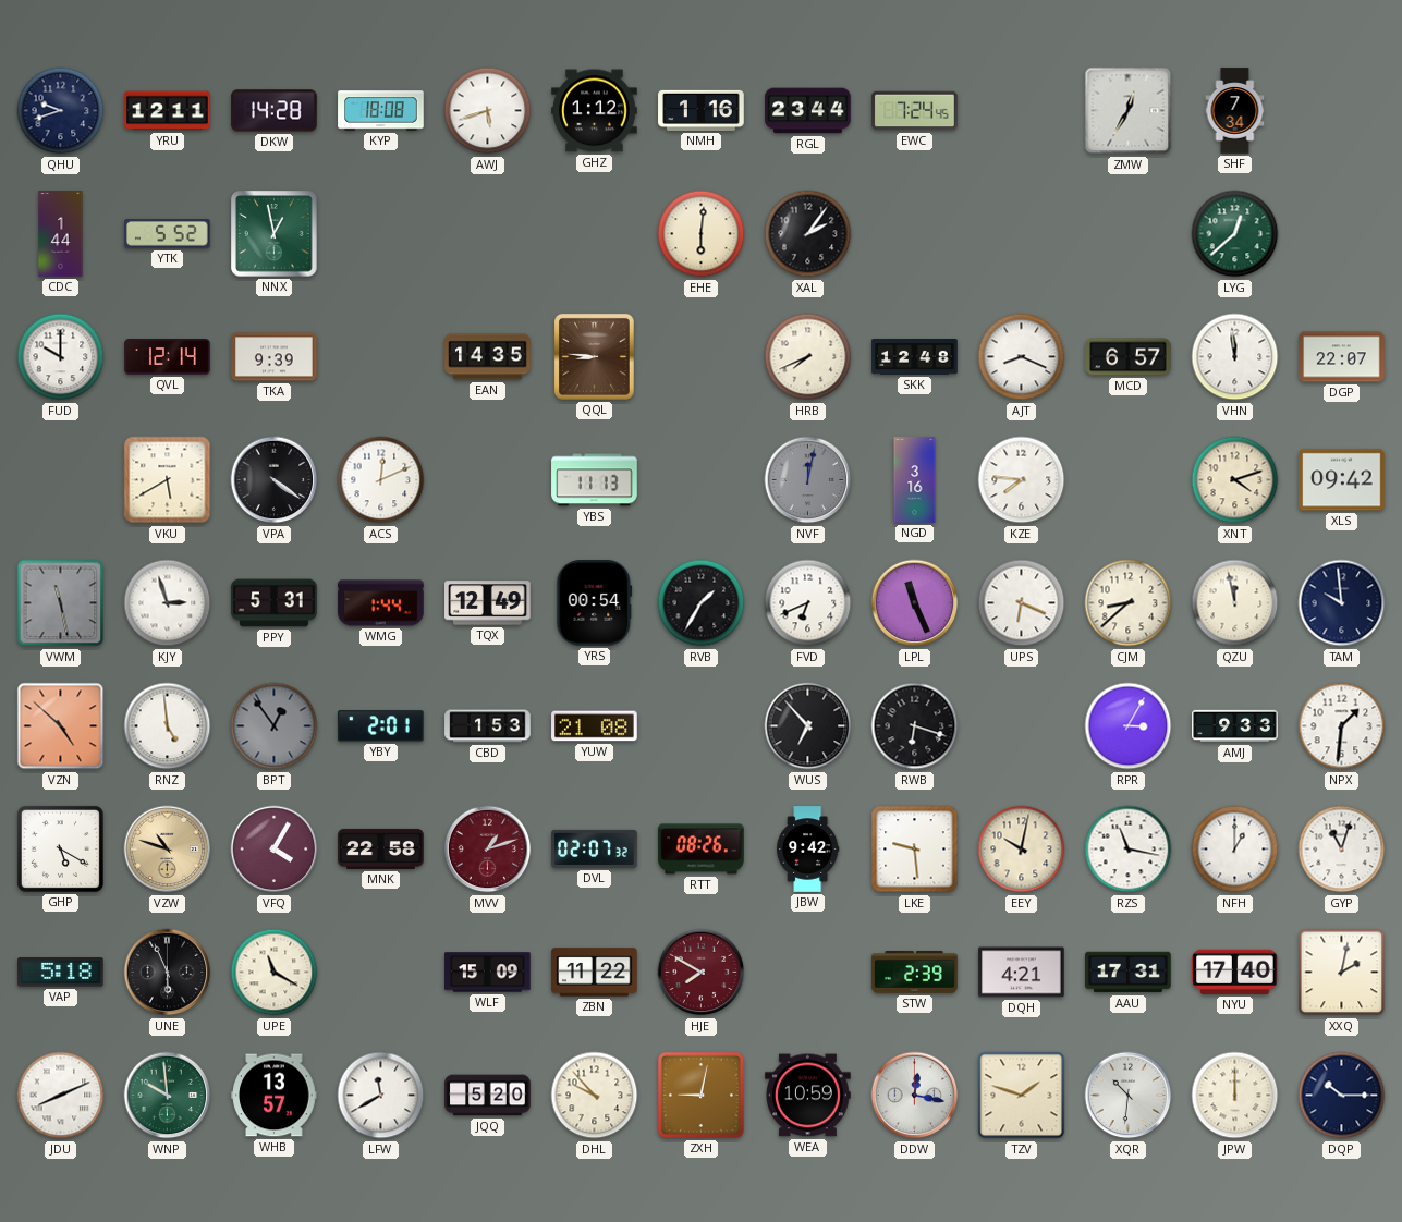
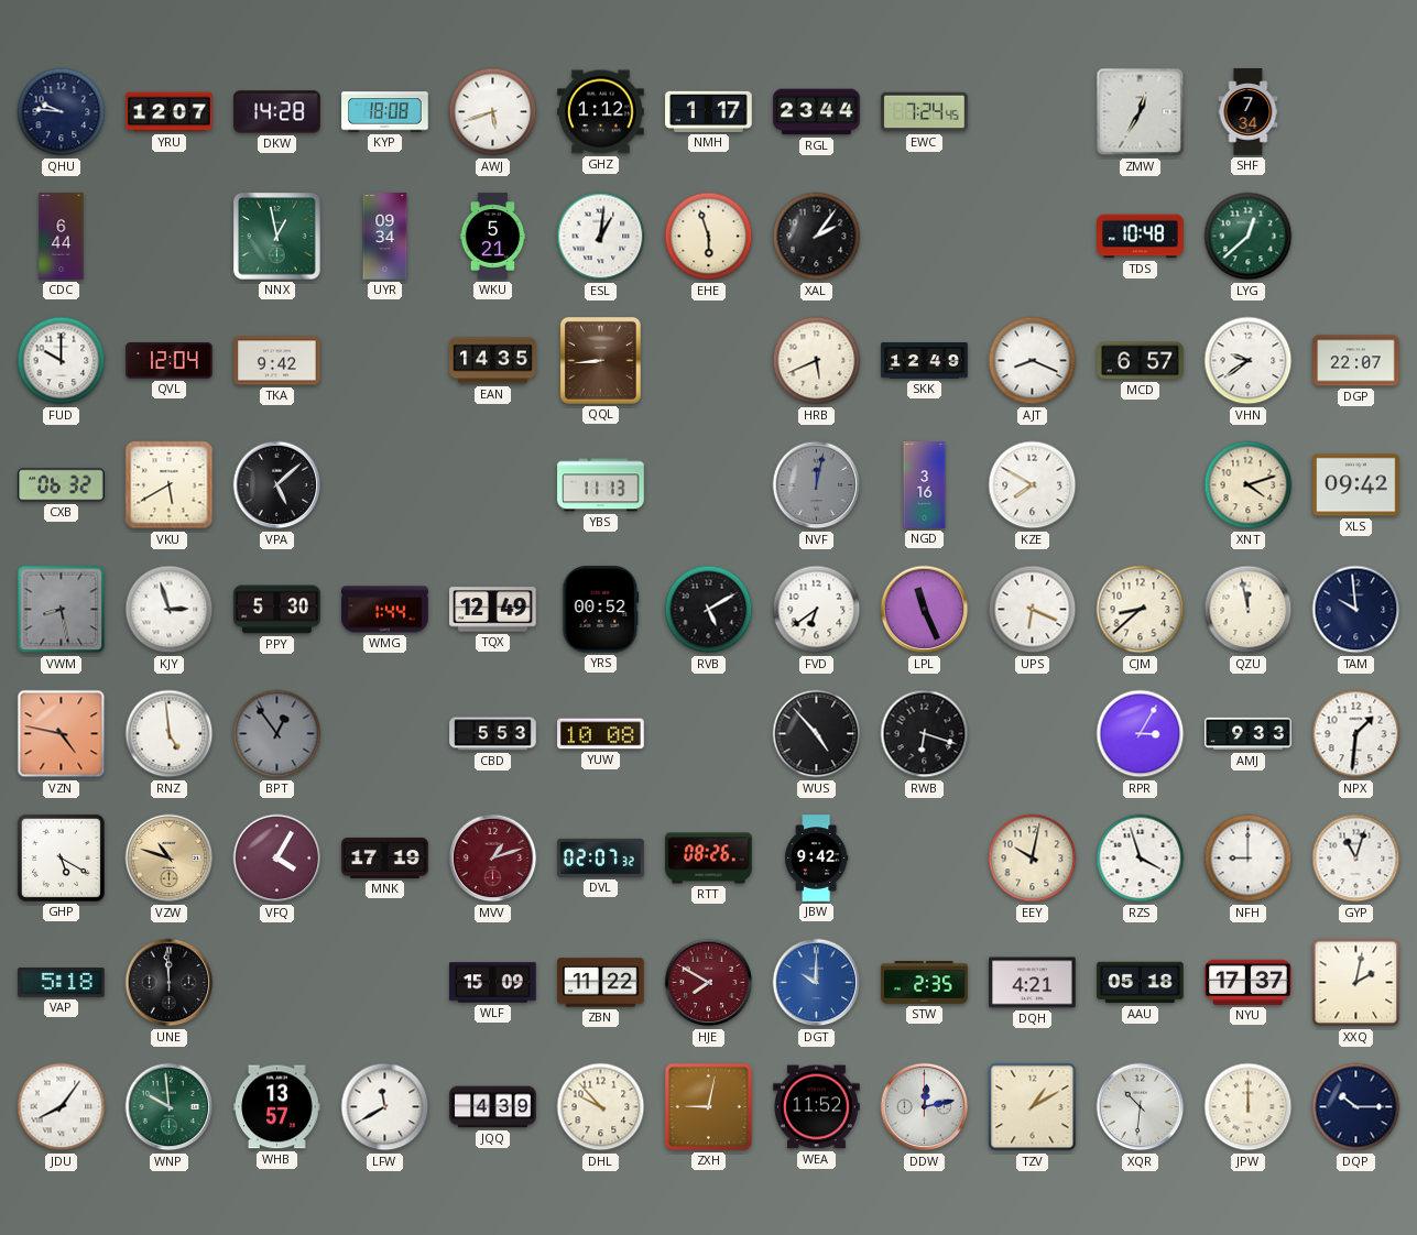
QHU: 9:42 -> 9:46
YRU: 12:11 -> 12:07
NMH: 1:16 -> 1:17
CDC: 1:44 -> 6:44
YTK: 5:52 -> none
UYR: none -> 09:34
WKU: none -> 5:21
ESL: none -> 1:01
EHE: 6:01 -> 5:57
TDS: none -> 10:48
QVL: 12:14 -> 12:04
TKA: 9:39 -> 9:42
QQL: 8:46 -> 8:44
HRB: 7:41 -> 5:41
SKK: 12:48 -> 12:49
VHN: 11:59 -> 9:39
CXB: none -> 06:32
VPA: 4:21 -> 5:08
ACS: 12:11 -> none
KZE: 7:46 -> 7:50
VWM: 11:28 -> 8:28
PPY: 5:31 -> 5:30
YRS: 00:54 -> 00:52
RVB: 1:35 -> 5:10
FVD: 6:41 -> 6:39
VZN: 4:52 -> 4:47
YBY: 2:01 -> none
CBD: 1:53 -> 5:53
YUW: 21:08 -> 10:08
WUS: 6:53 -> 4:53
MNK: 22:58 -> 17:19
LKE: 9:29 -> none
RZS: 11:17 -> 3:57
NFH: 1:00 -> 9:00
UNE: 5:56 -> 11:59
UPE: 11:20 -> none
DGT: none -> 10:00
STW: 2:39 -> 2:35
AAU: 17:31 -> 05:18
NYU: 17:40 -> 17:37
JDU: 8:11 -> 8:06
JQQ: 5:20 -> 4:39
WEA: 10:59 -> 11:52
DDW: 12:17 -> 12:13
TZV: 1:48 -> 1:10
